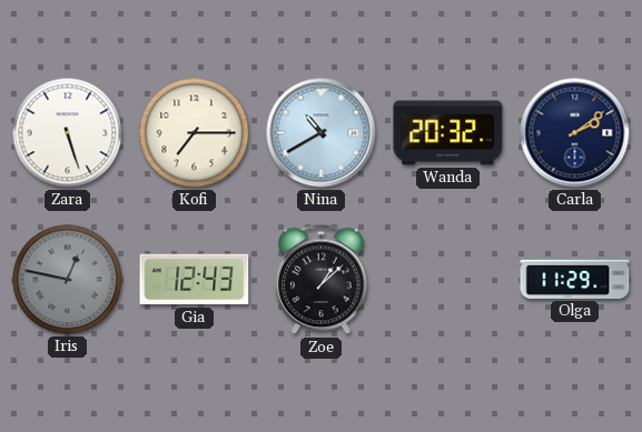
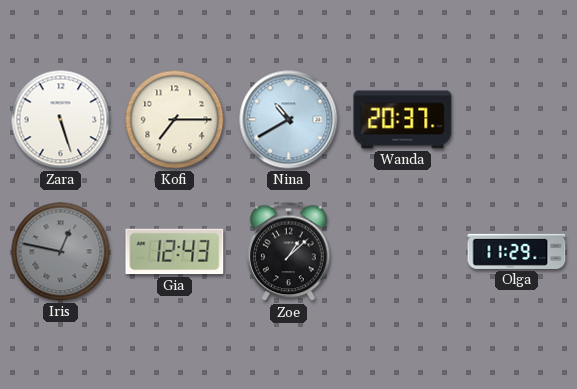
Wanda: 20:32 -> 20:37
Carla: 2:09 -> none
